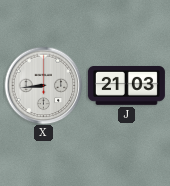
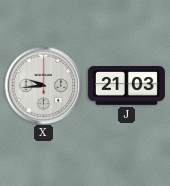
X: 8:44 -> 9:44
